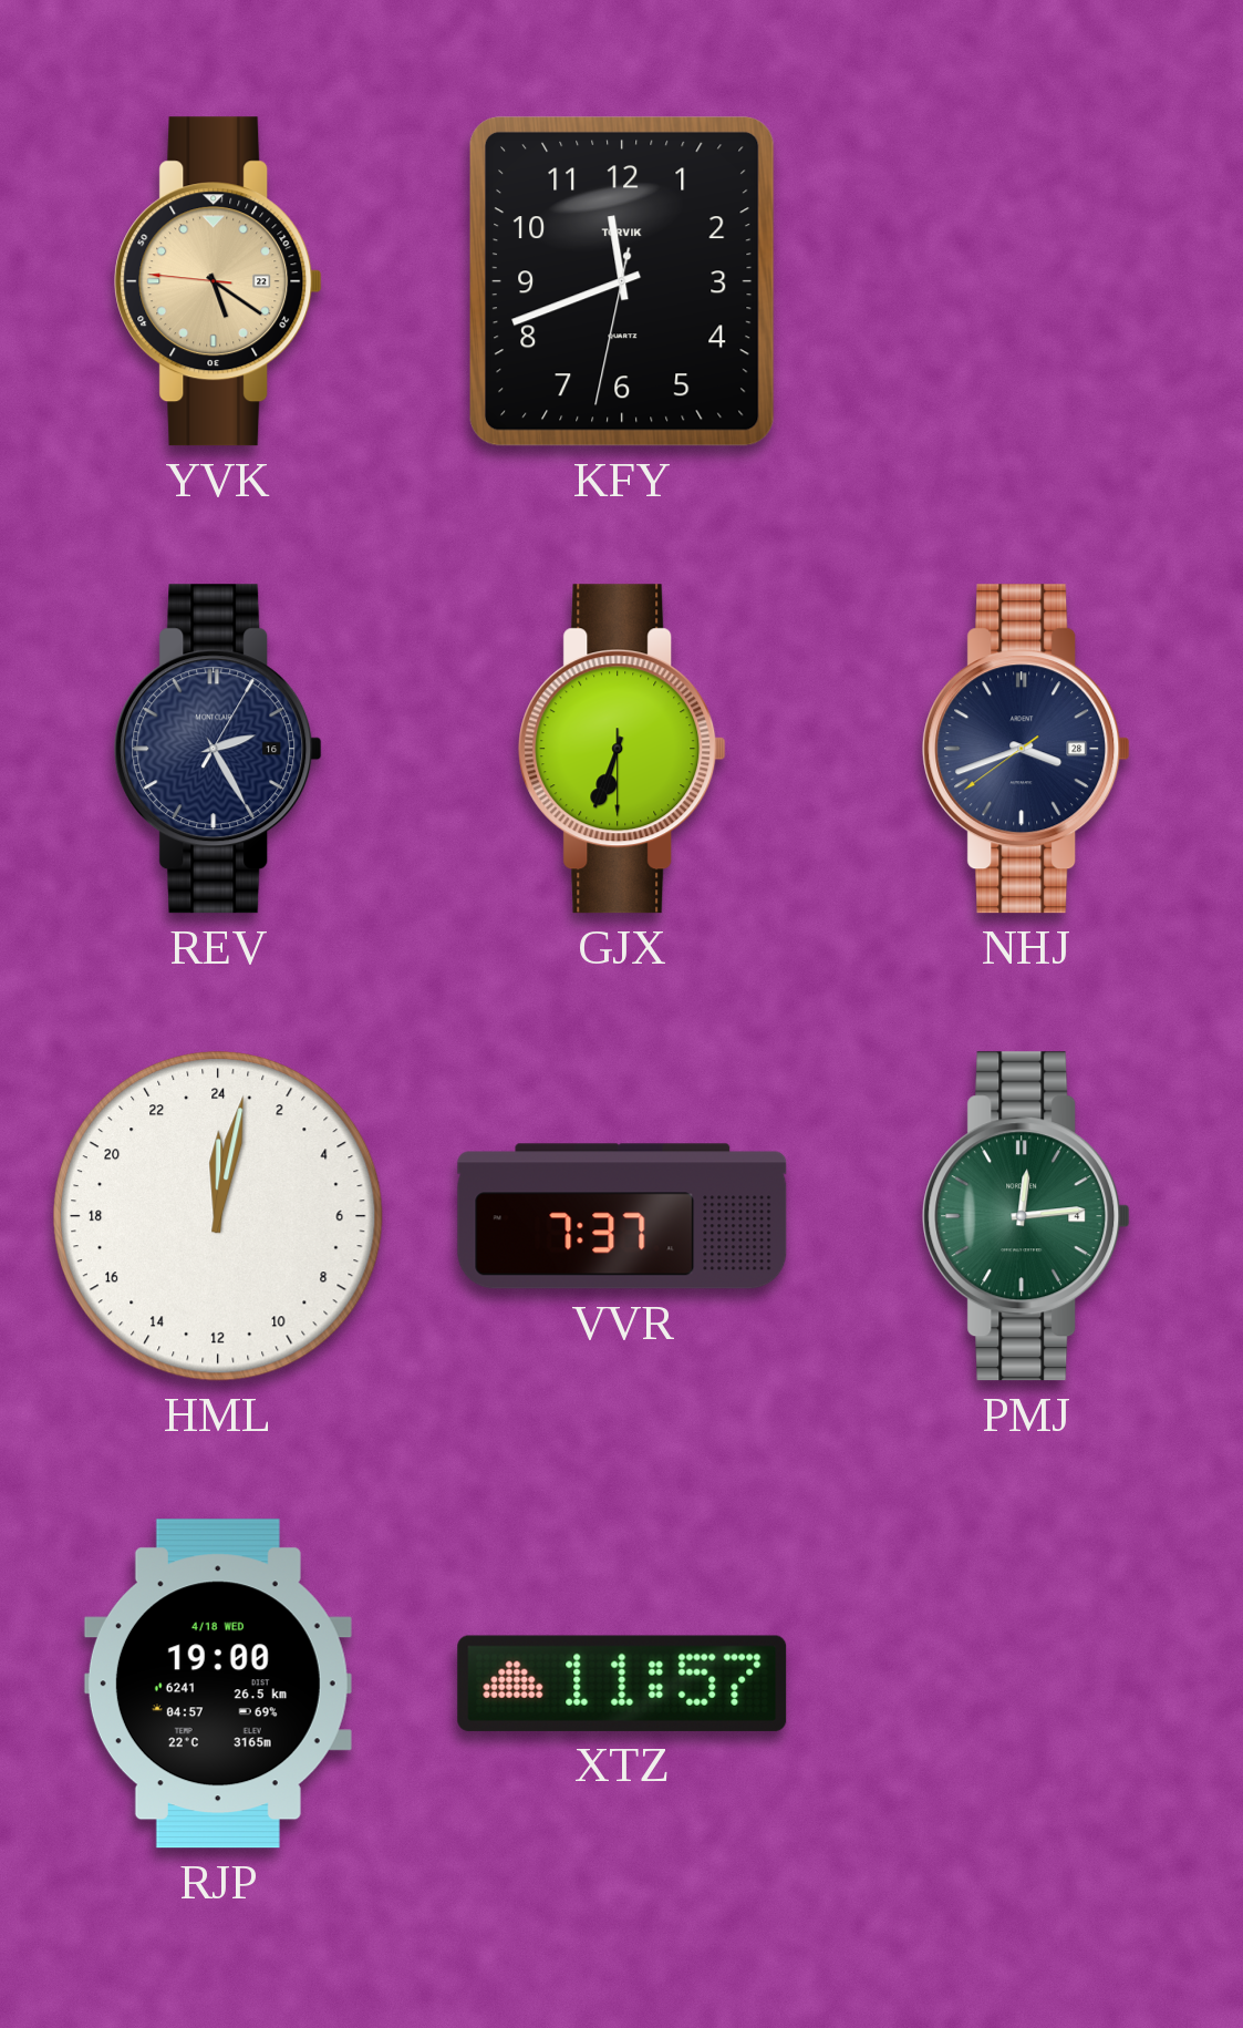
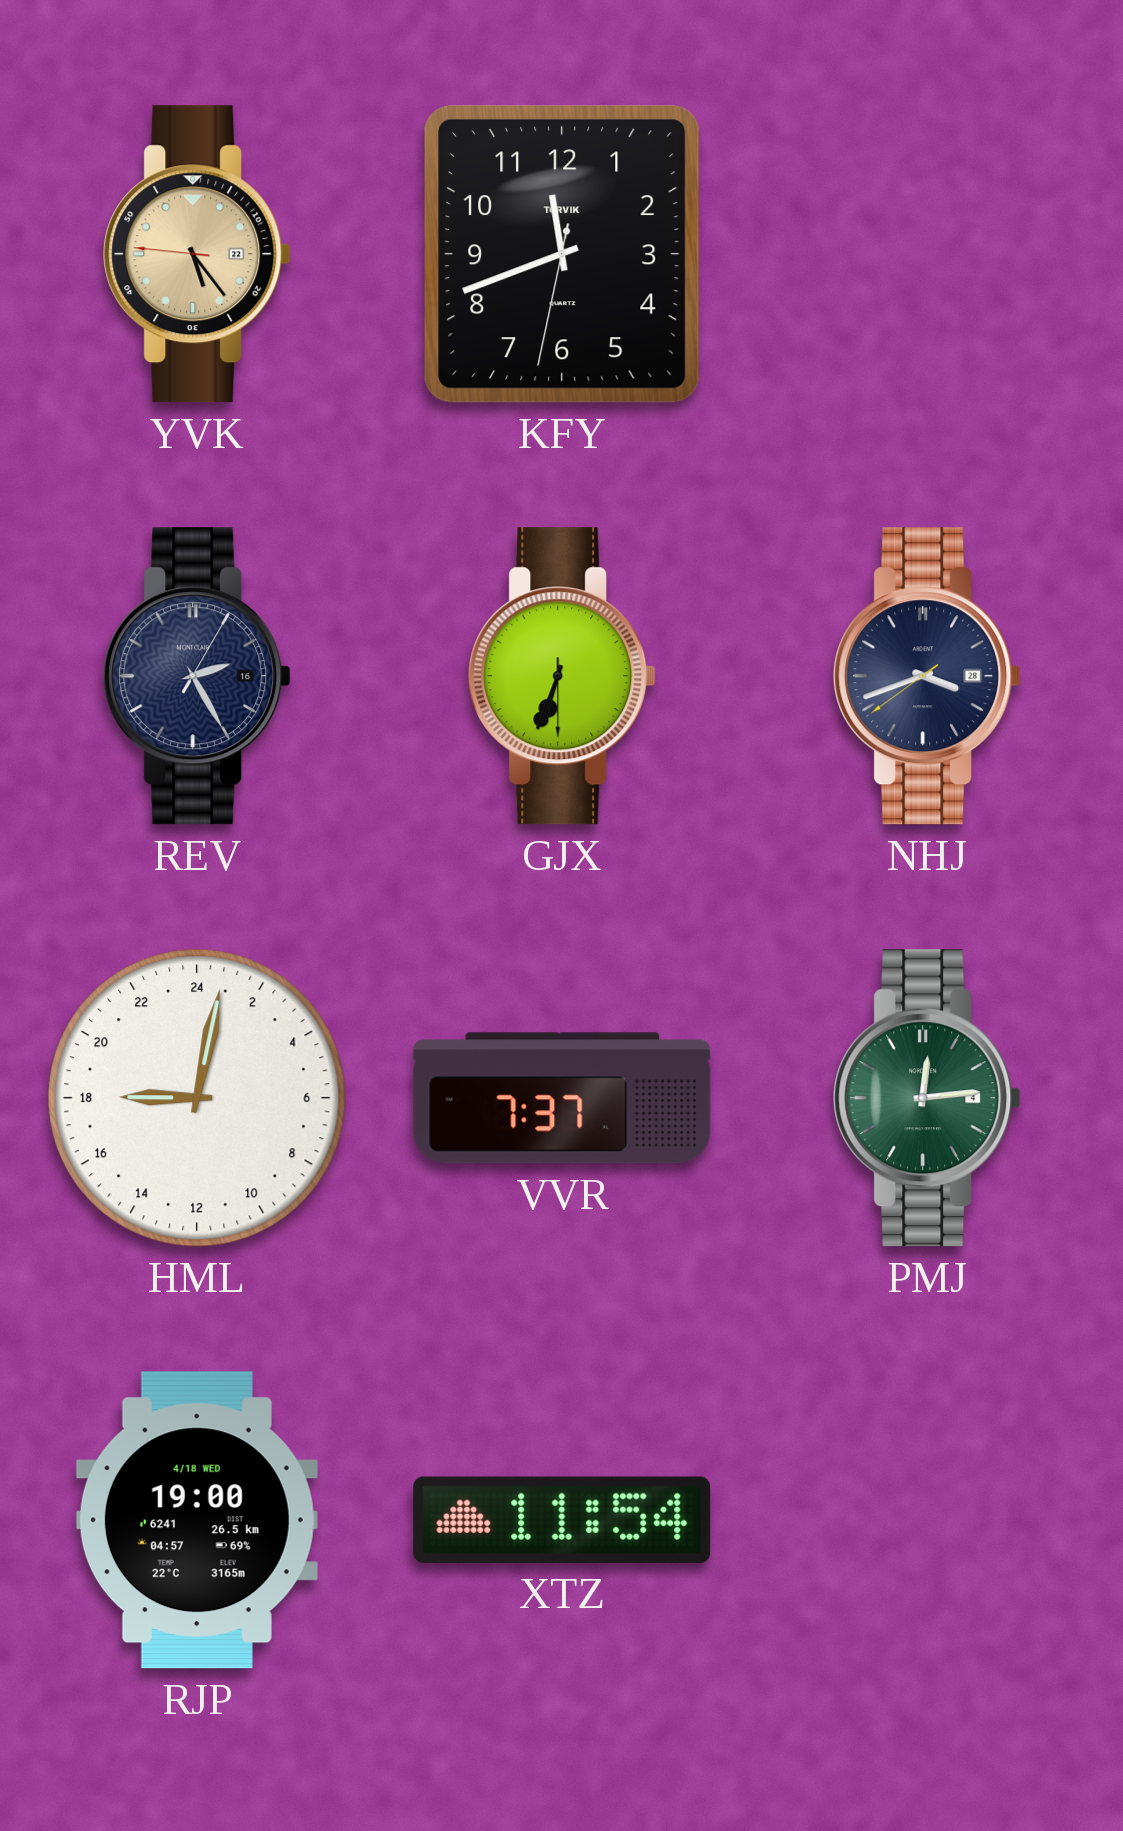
YVK: 5:20 -> 5:23
HML: 0:02 -> 18:02
XTZ: 11:57 -> 11:54
